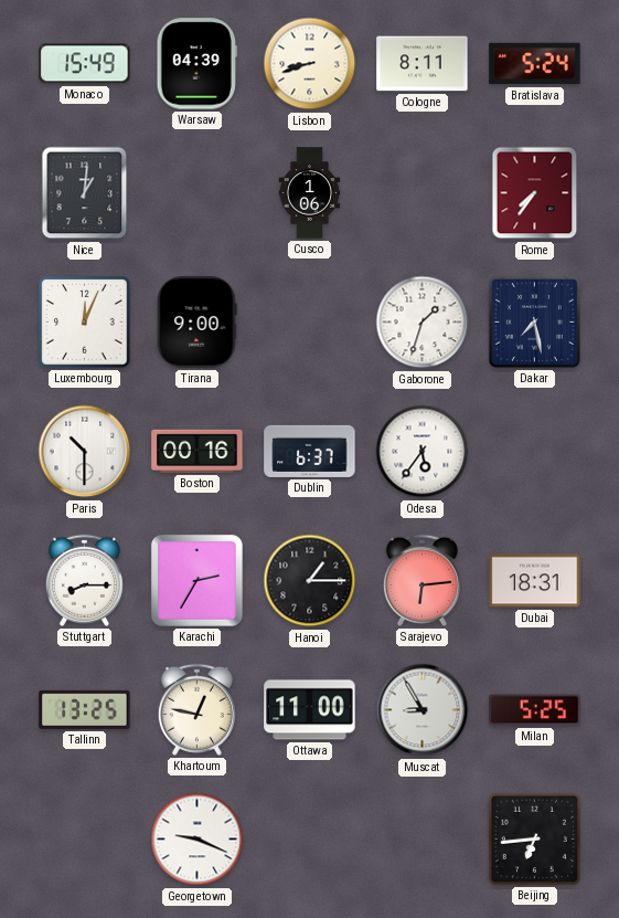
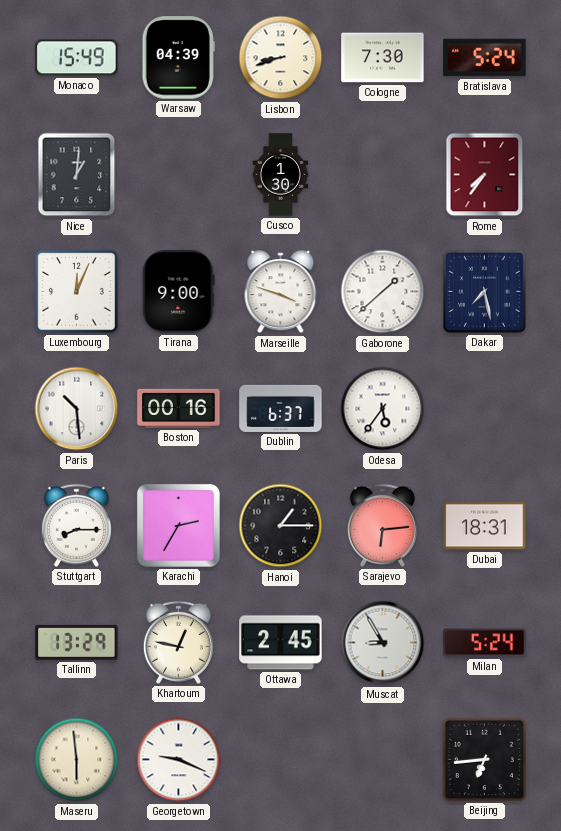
Cologne: 8:11 -> 7:30
Cusco: 1:06 -> 1:30
Marseille: none -> 3:48
Gaborone: 1:33 -> 1:38
Paris: 10:30 -> 10:29
Tallinn: 13:25 -> 13:29
Ottawa: 11:00 -> 2:45
Milan: 5:25 -> 5:24
Maseru: none -> 5:59
